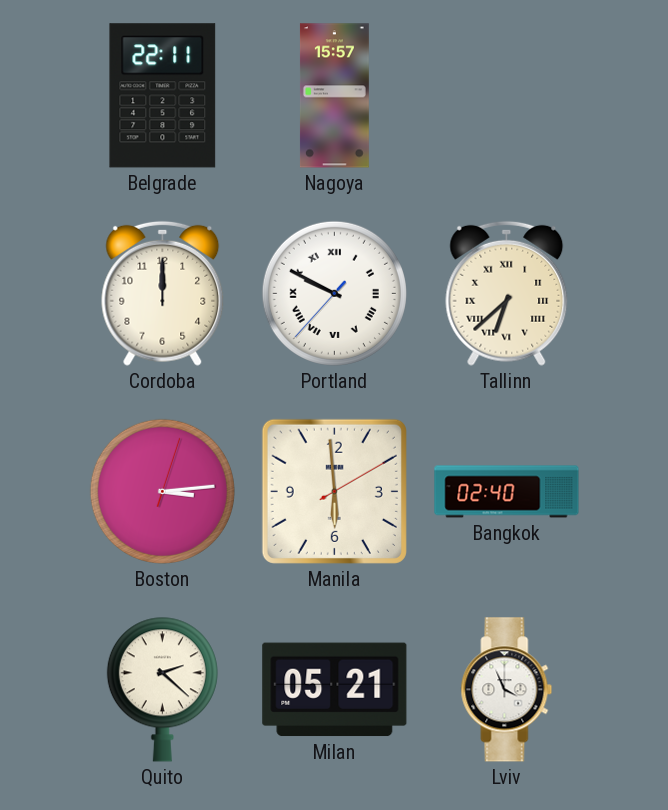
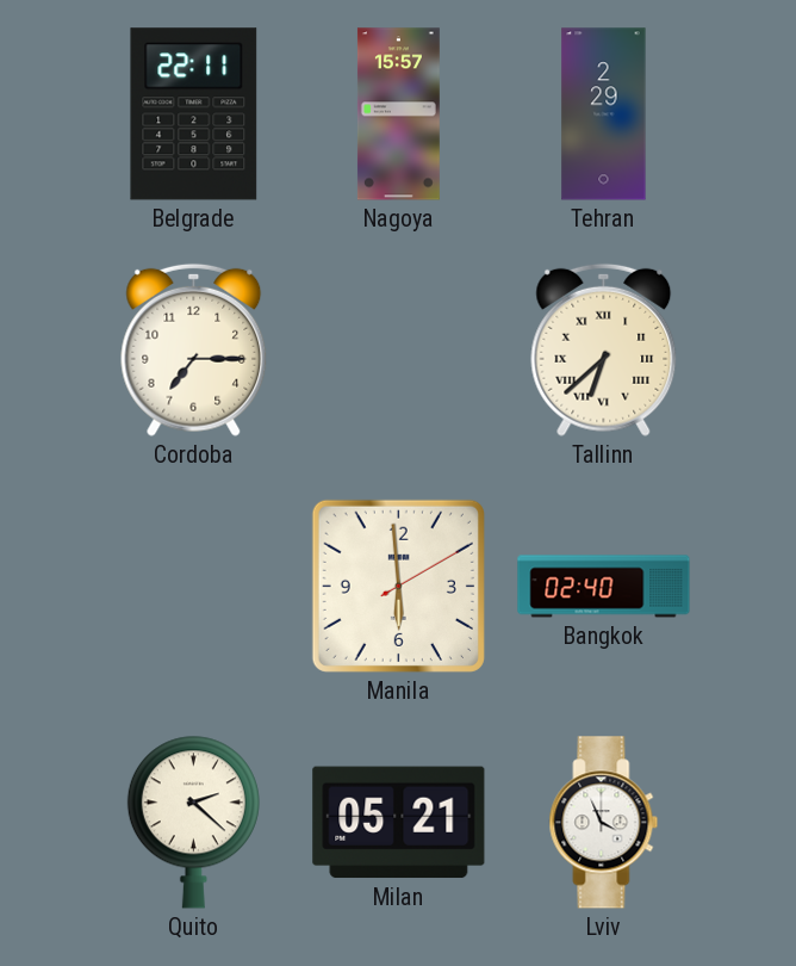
Tehran: none -> 2:29
Cordoba: 12:00 -> 7:15
Portland: 9:49 -> none
Boston: 3:14 -> none
